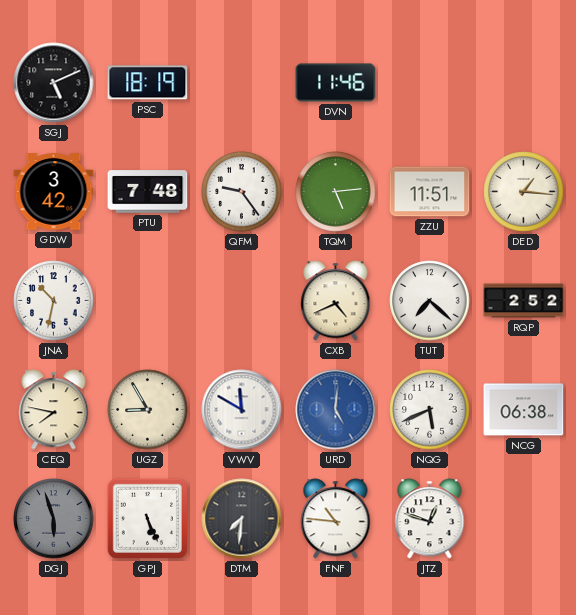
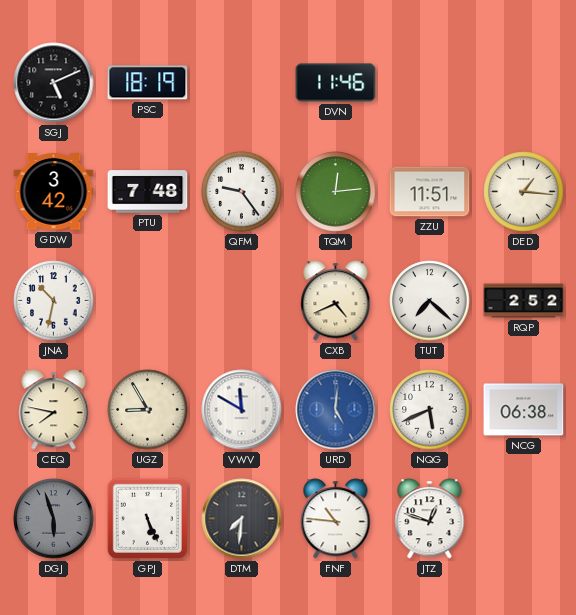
TQM: 5:14 -> 12:14
